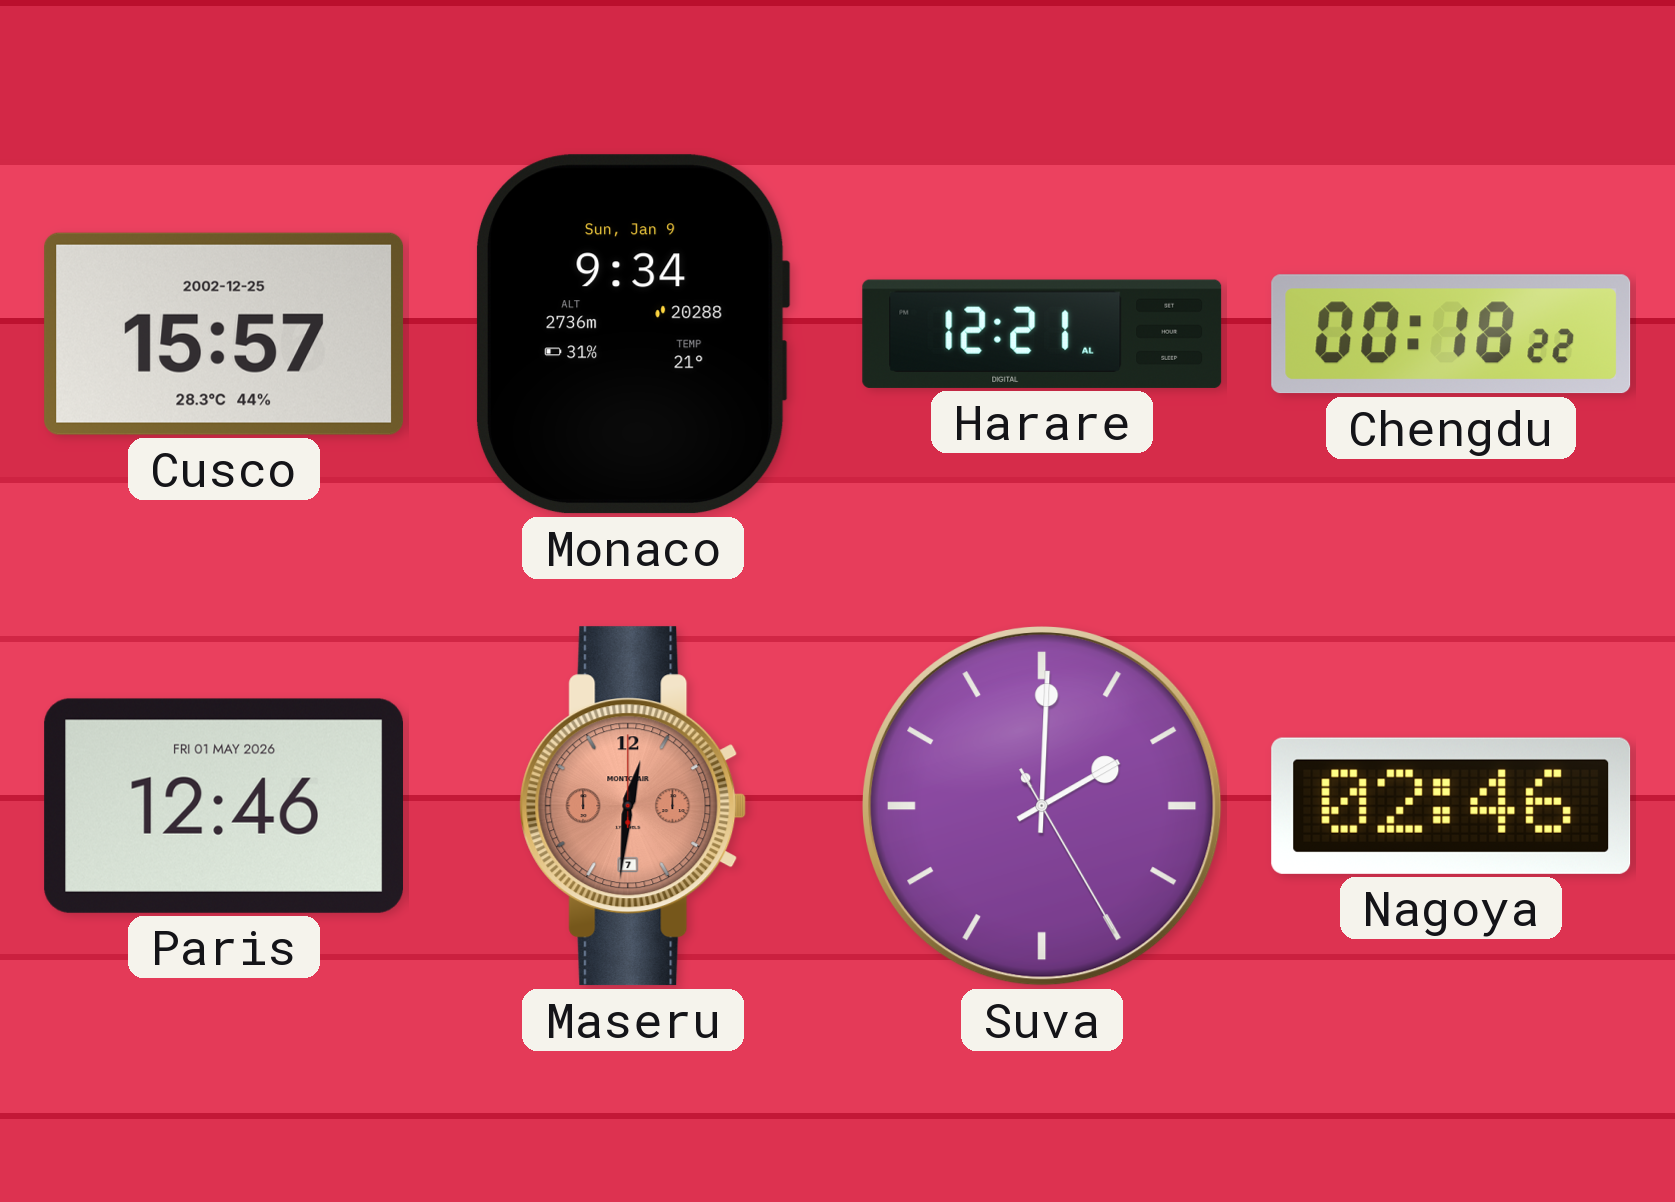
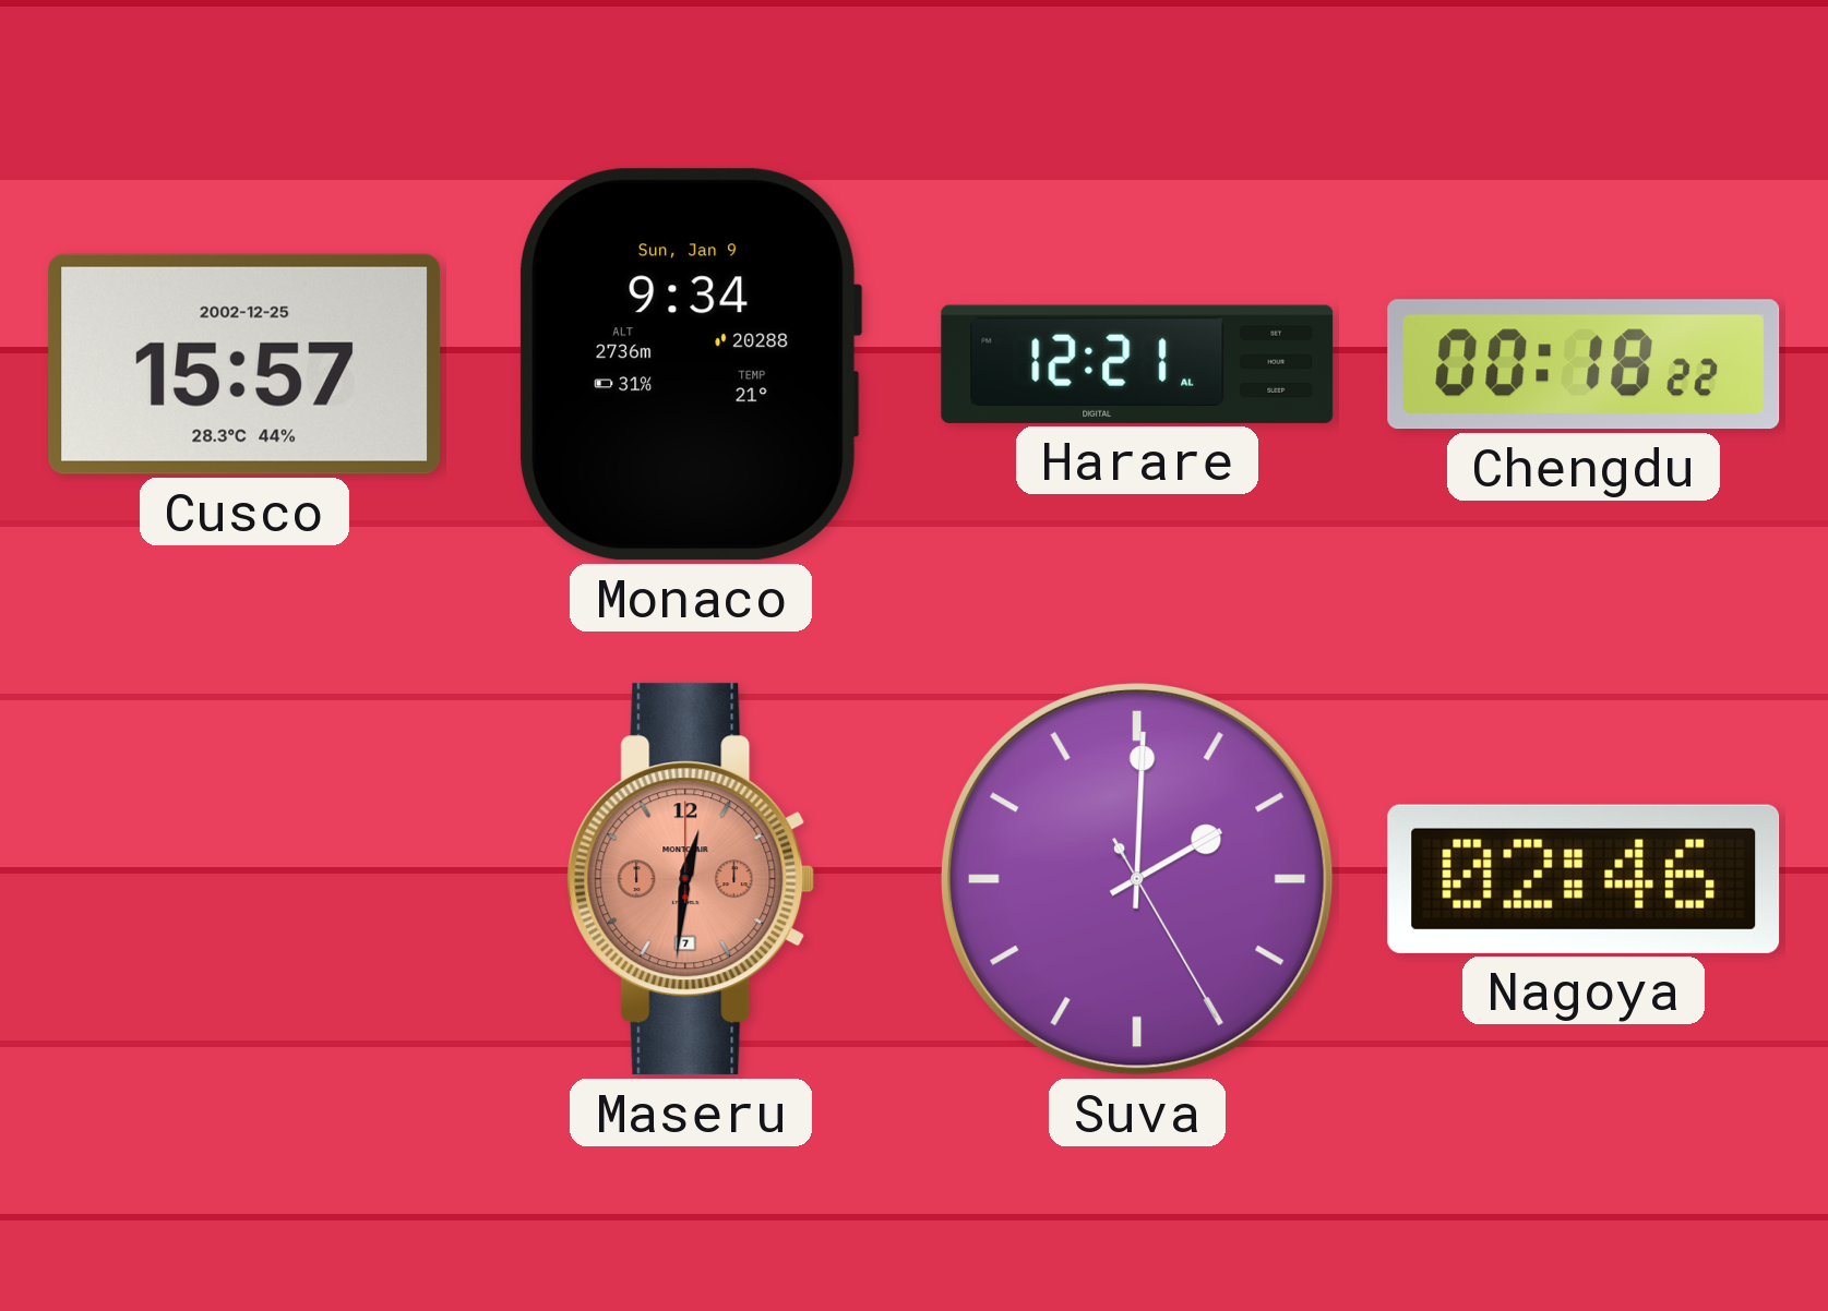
Paris: 12:46 -> none
